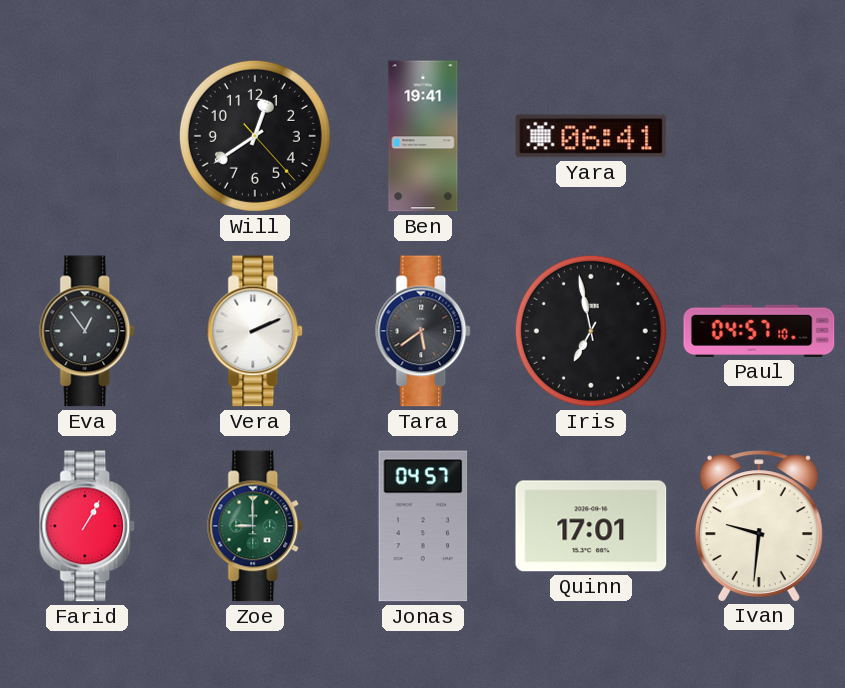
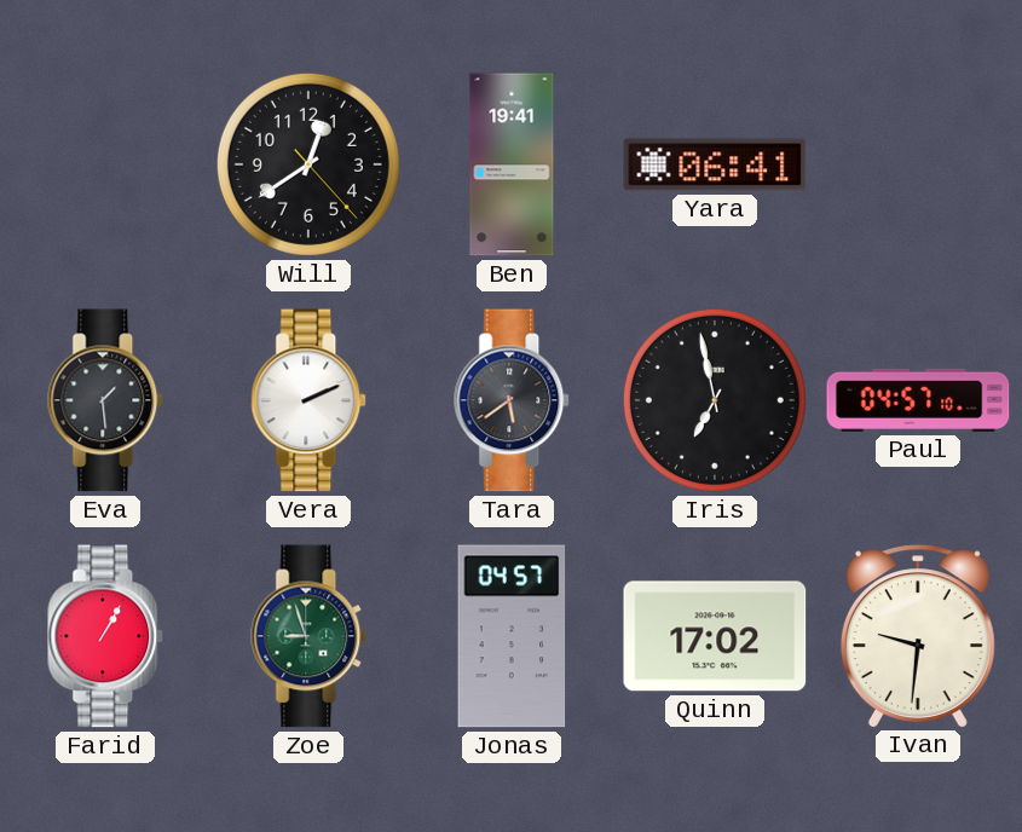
Eva: 12:54 -> 1:29
Zoe: 9:00 -> 8:57
Quinn: 17:01 -> 17:02
